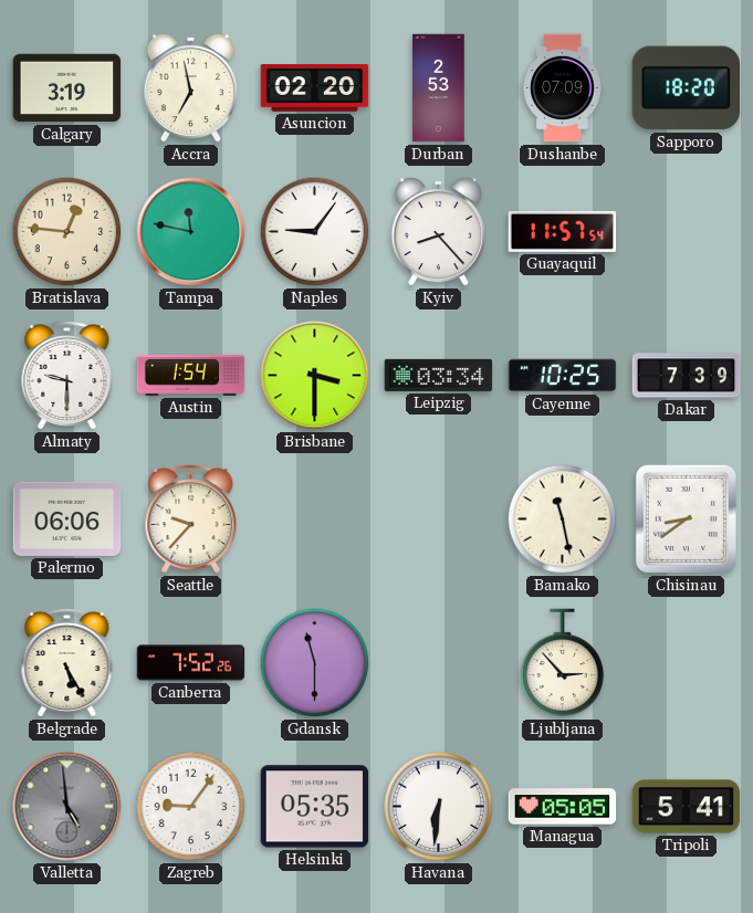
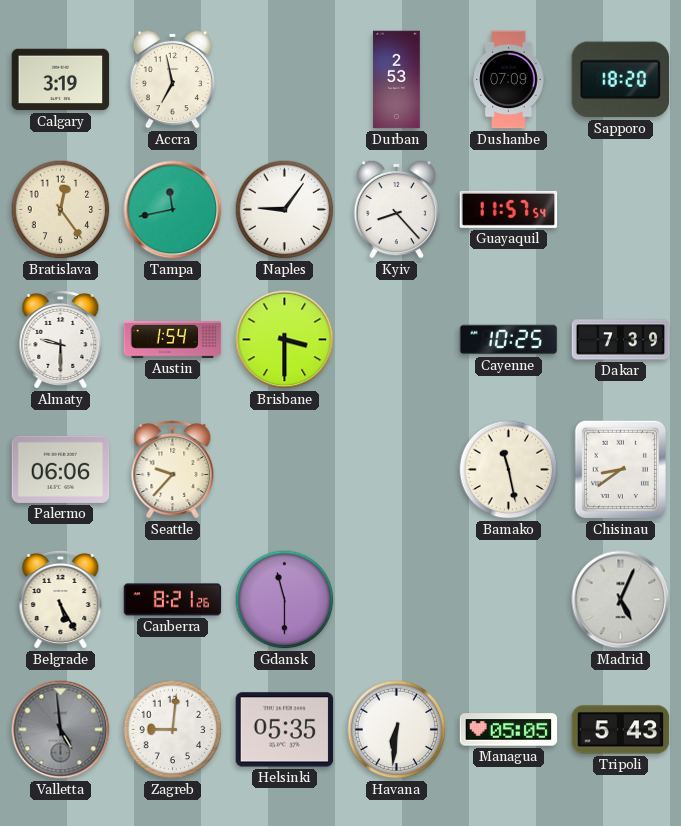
Asuncion: 02:20 -> none
Bratislava: 12:46 -> 12:24
Tampa: 11:47 -> 11:43
Leipzig: 03:34 -> none
Canberra: 7:52 -> 8:21
Ljubljana: 2:53 -> none
Madrid: none -> 5:04
Zagreb: 9:06 -> 9:01
Tripoli: 5:41 -> 5:43
